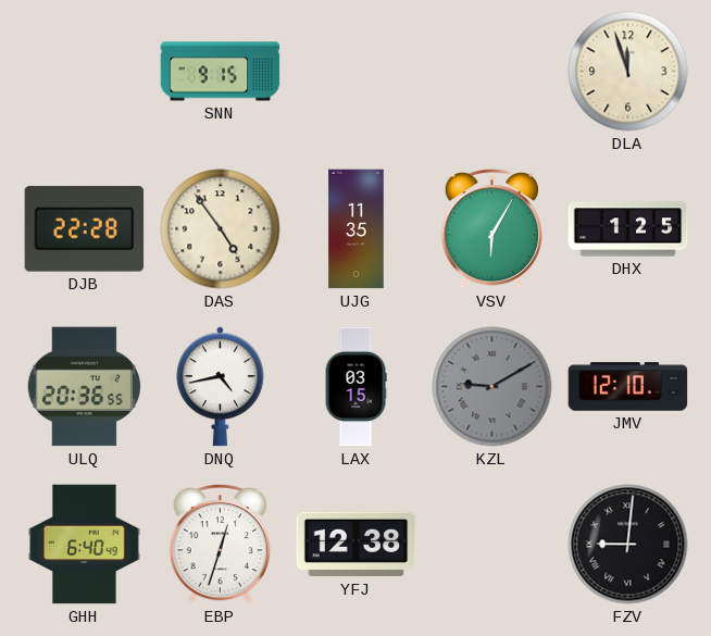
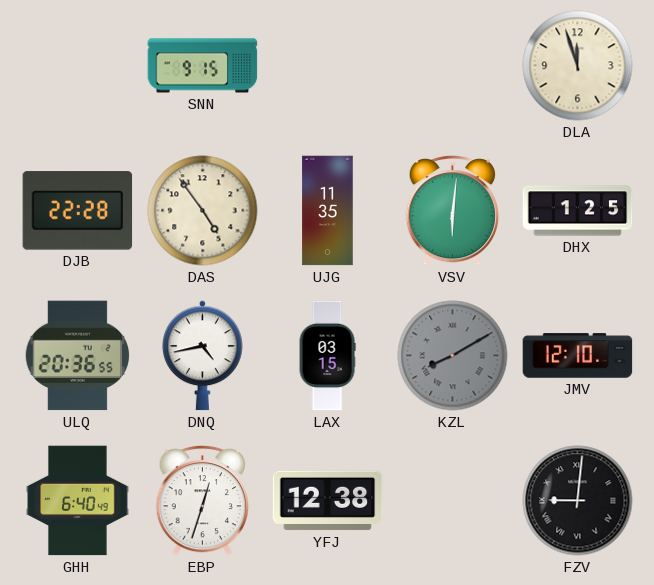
VSV: 6:05 -> 6:01
KZL: 9:10 -> 8:10
